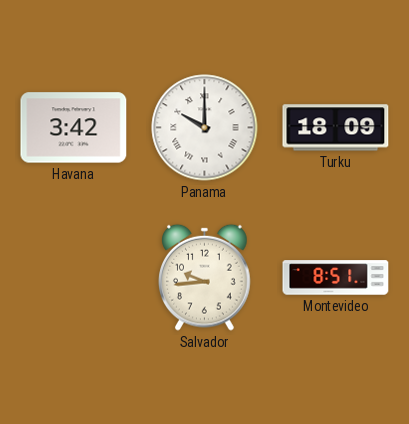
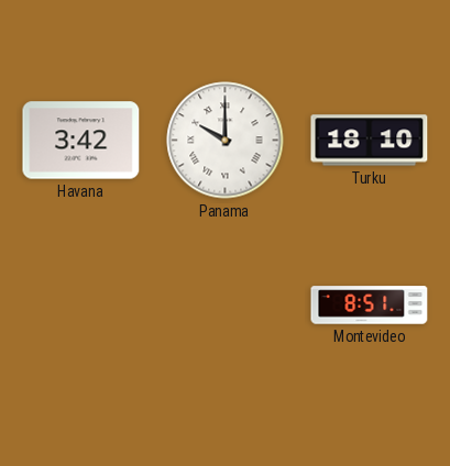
Turku: 18:09 -> 18:10
Salvador: 9:44 -> none
